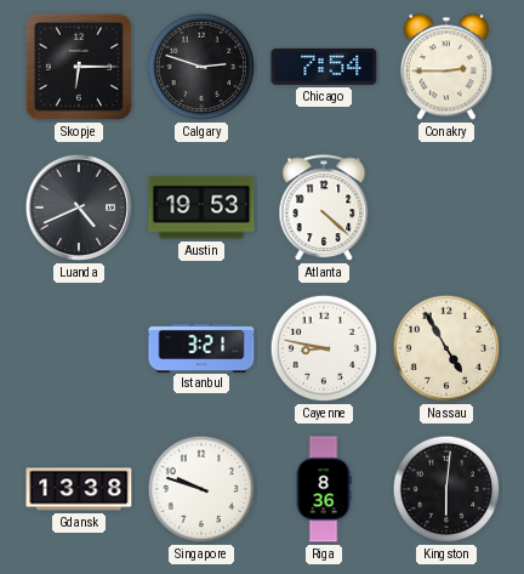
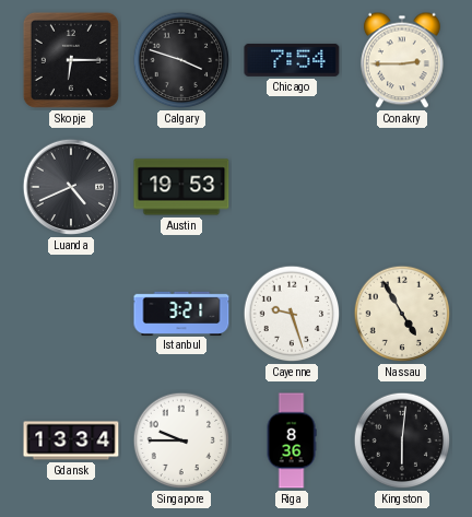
Calgary: 2:48 -> 3:48
Atlanta: 4:22 -> none
Cayenne: 8:47 -> 9:27
Gdansk: 13:38 -> 13:34
Singapore: 9:48 -> 9:45
